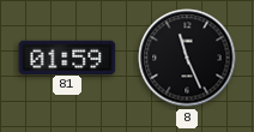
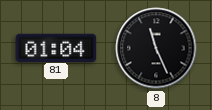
81: 01:59 -> 01:04
